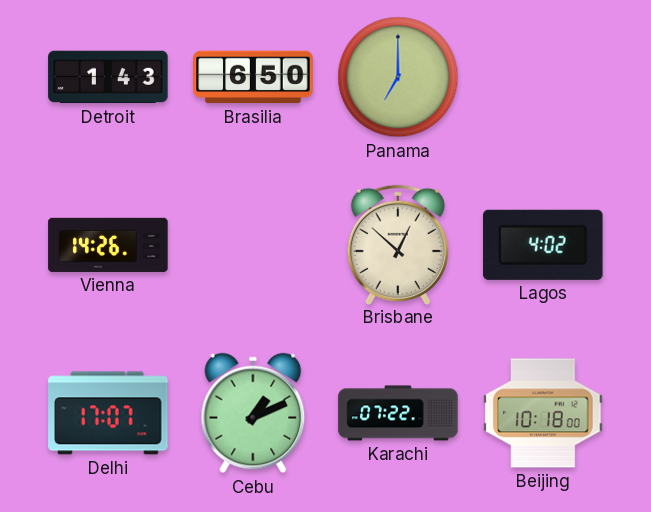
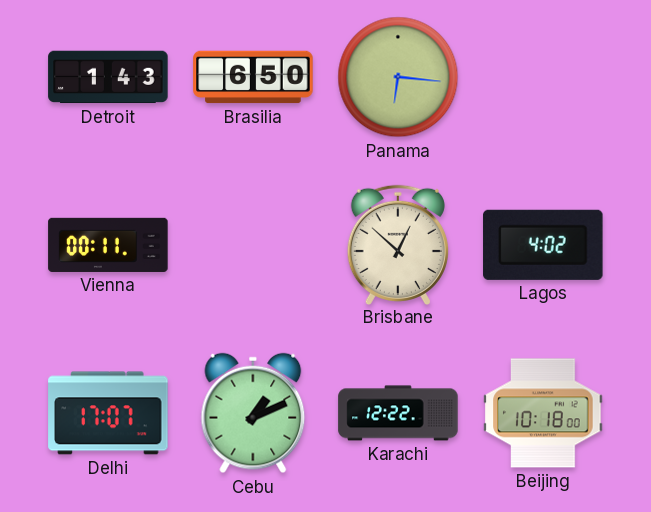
Panama: 7:00 -> 6:16
Vienna: 14:26 -> 00:11
Karachi: 07:22 -> 12:22
